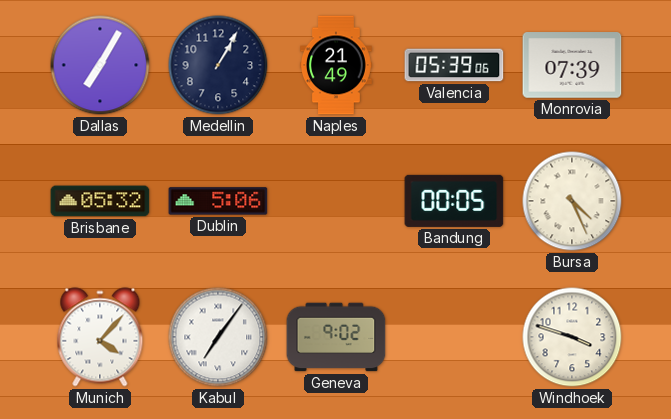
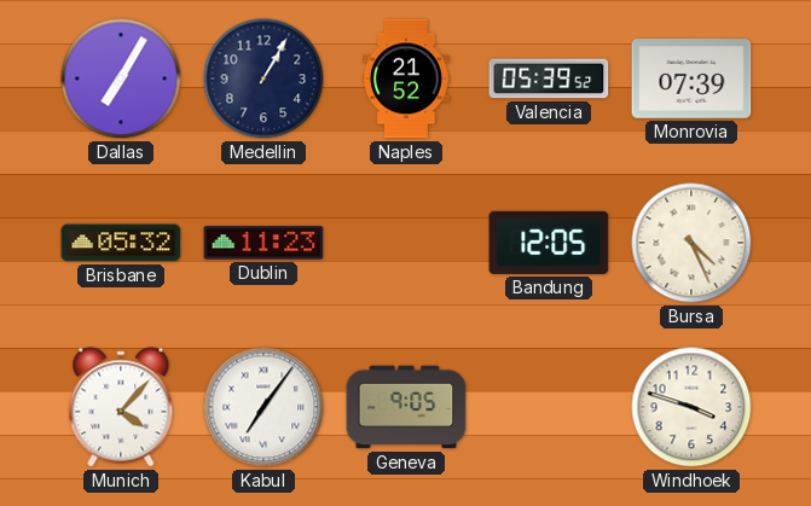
Naples: 21:49 -> 21:52
Valencia: 05:39:06 -> 05:39:52
Dublin: 5:06 -> 11:23
Bandung: 00:05 -> 12:05
Geneva: 9:02 -> 9:05
